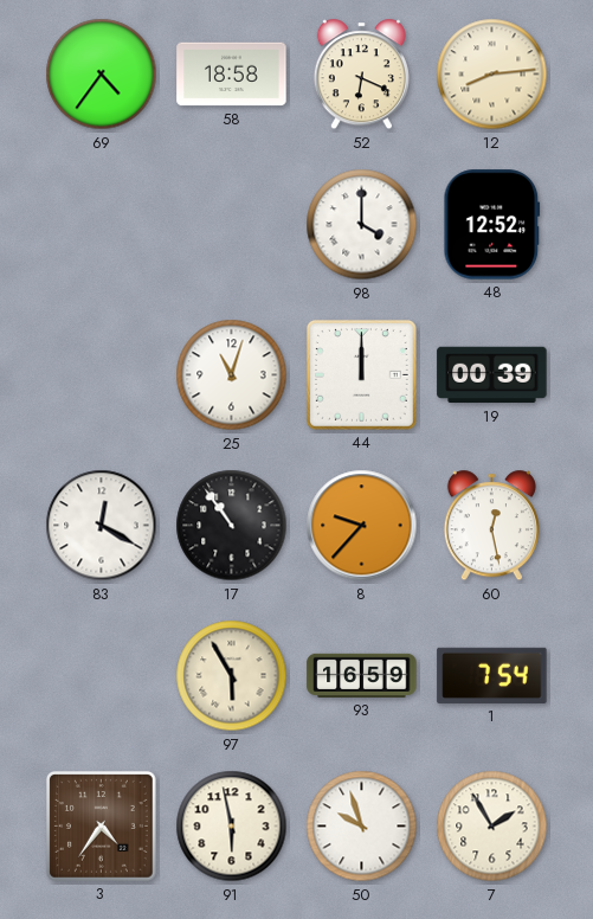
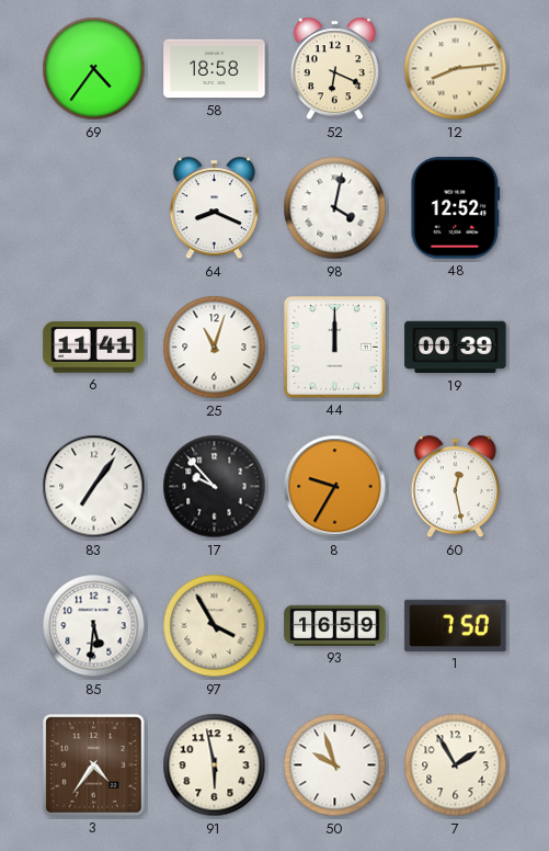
64: none -> 8:19
98: 4:00 -> 4:02
6: none -> 11:41
83: 12:20 -> 7:06
17: 10:54 -> 9:53
8: 9:37 -> 9:35
85: none -> 5:31
97: 5:55 -> 3:55
1: 7:54 -> 7:50
